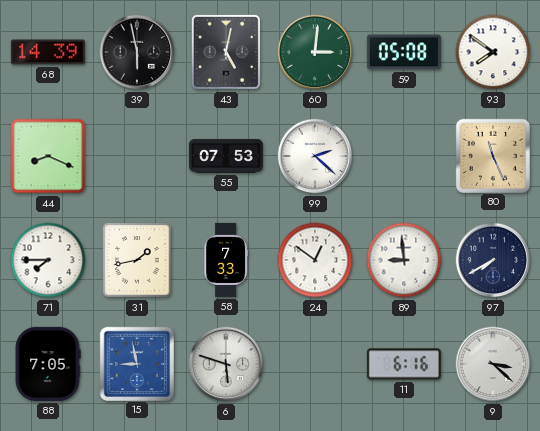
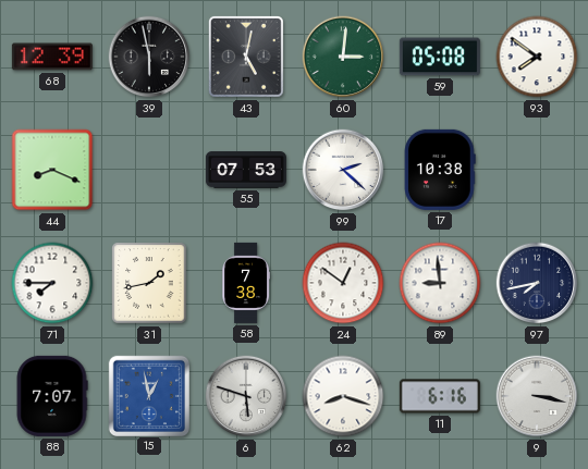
68: 14:39 -> 12:39
17: none -> 10:38
80: 11:26 -> none
58: 7:33 -> 7:38
97: 7:40 -> 7:43
88: 7:05 -> 7:07
15: 8:58 -> 12:58
62: none -> 8:18
9: 3:22 -> 3:17
